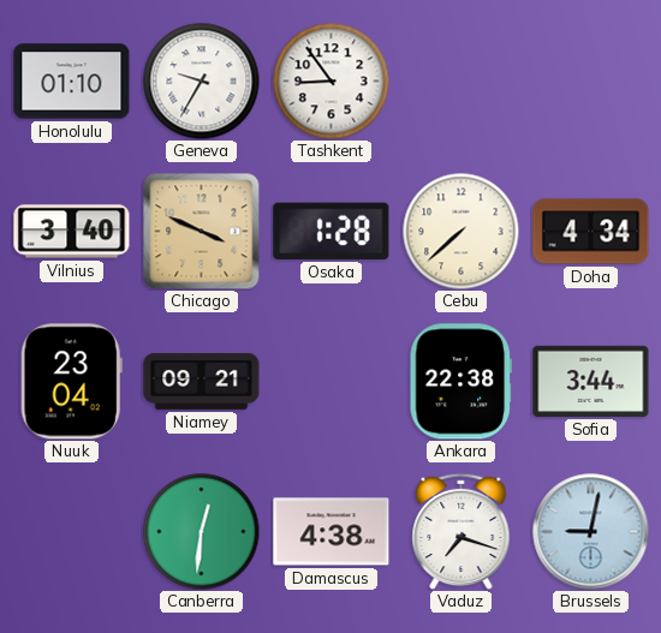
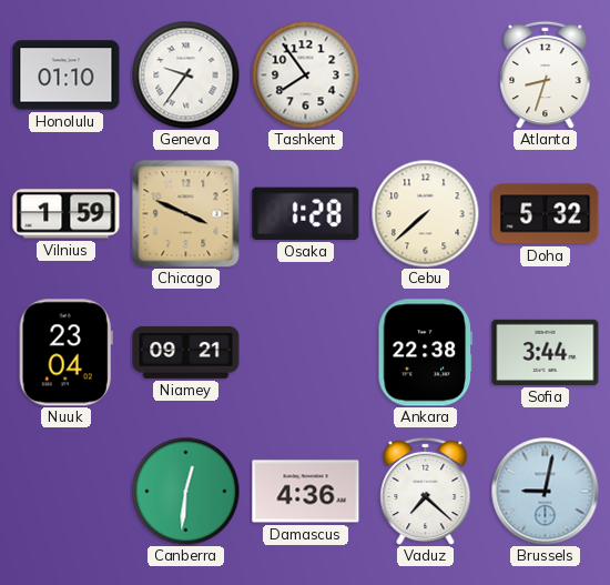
Geneva: 9:35 -> 9:36
Tashkent: 8:54 -> 7:54
Atlanta: none -> 8:33
Vilnius: 3:40 -> 1:59
Doha: 4:34 -> 5:32
Damascus: 4:38 -> 4:36
Vaduz: 7:18 -> 7:22
